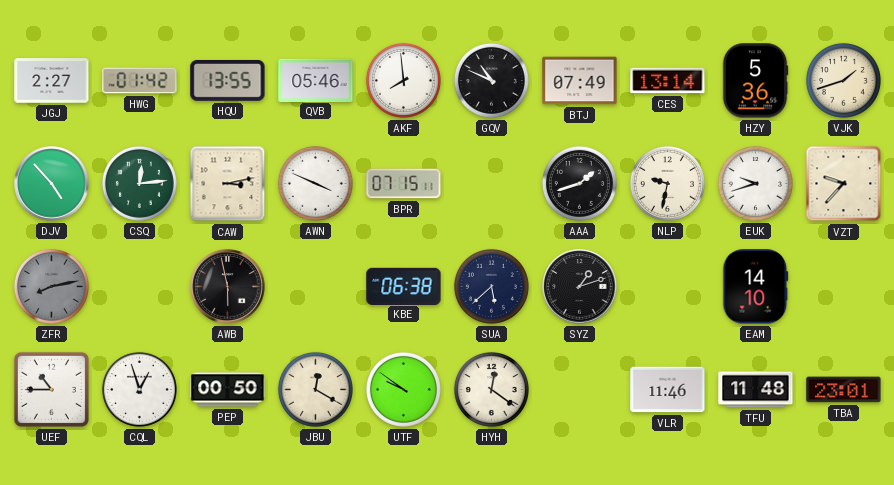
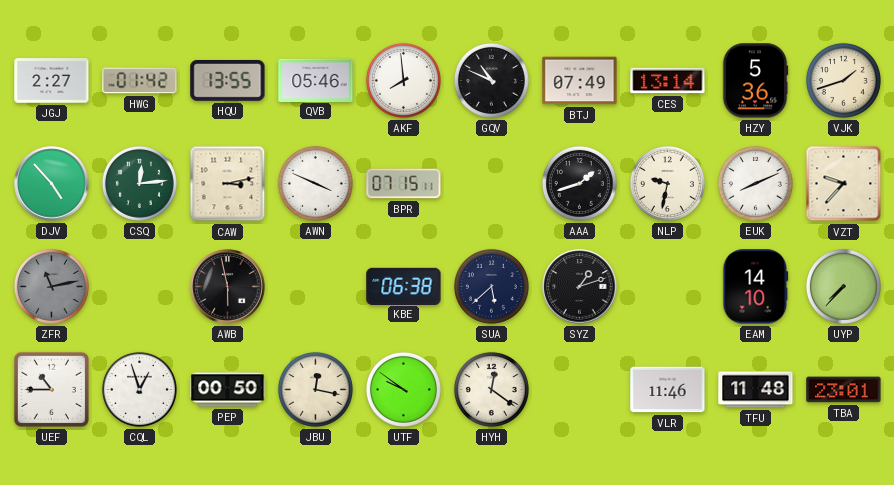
EUK: 9:42 -> 8:11
ZFR: 8:13 -> 11:13
UYP: none -> 7:37
JBU: 12:20 -> 12:17
